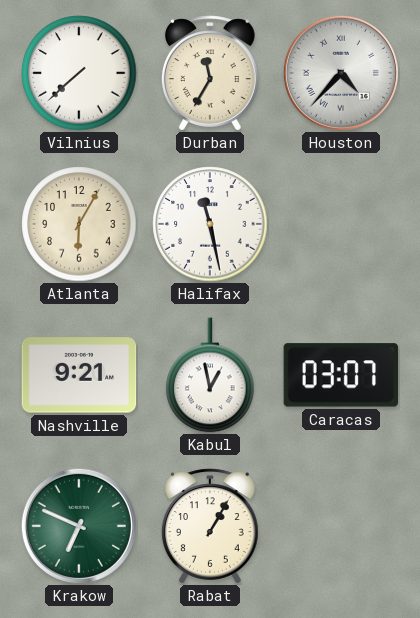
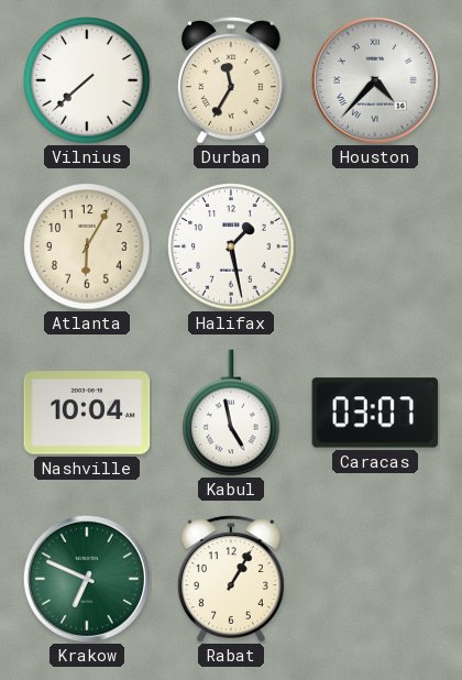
Halifax: 11:28 -> 1:28
Nashville: 9:21 -> 10:04
Kabul: 12:58 -> 4:58
